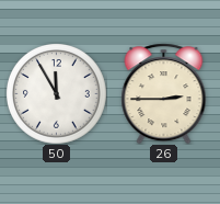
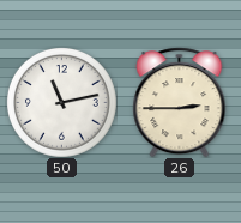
50: 11:55 -> 11:13
